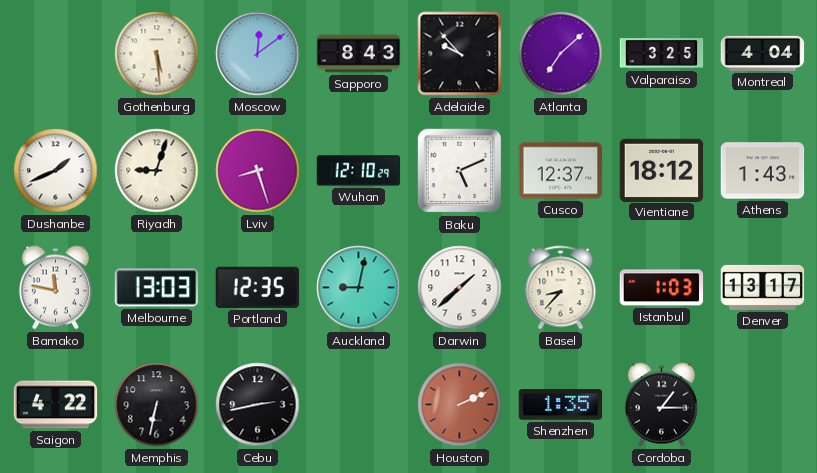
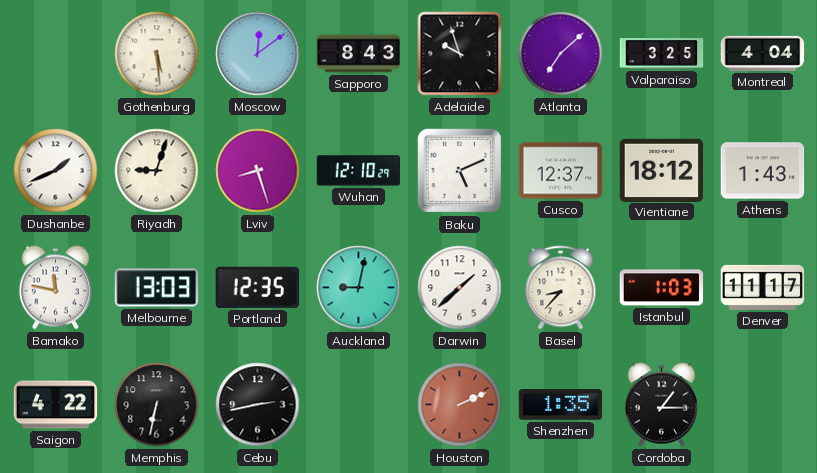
Adelaide: 9:53 -> 9:57
Denver: 13:17 -> 11:17
